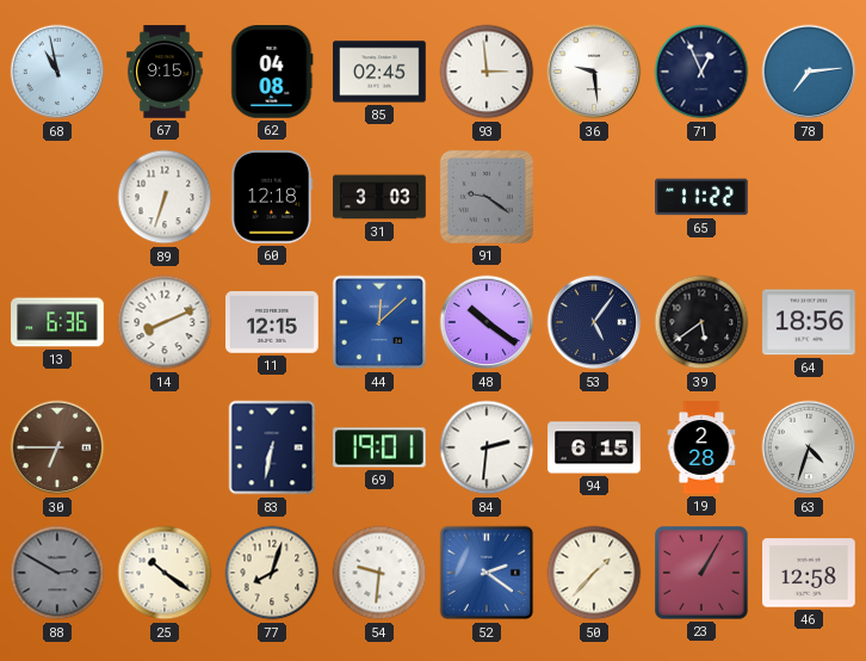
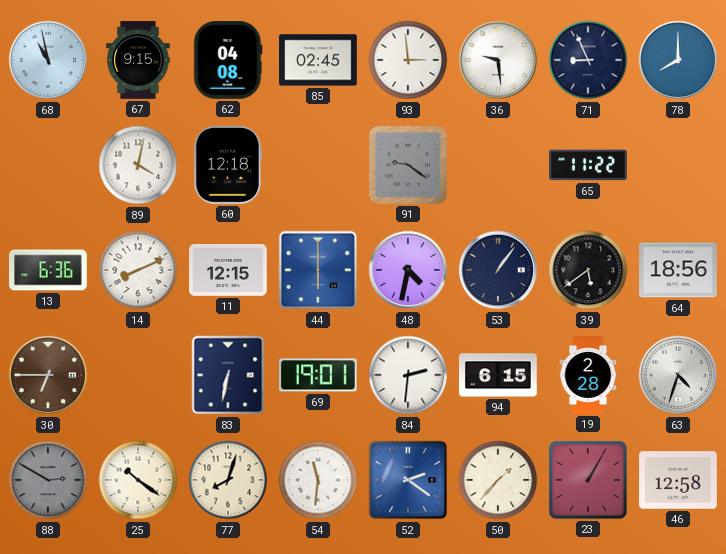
71: 12:56 -> 8:56
78: 7:14 -> 8:00
89: 6:33 -> 4:02
31: 3:03 -> none
44: 12:08 -> 6:00
48: 10:21 -> 4:32
53: 5:06 -> 1:06
54: 9:31 -> 11:31
